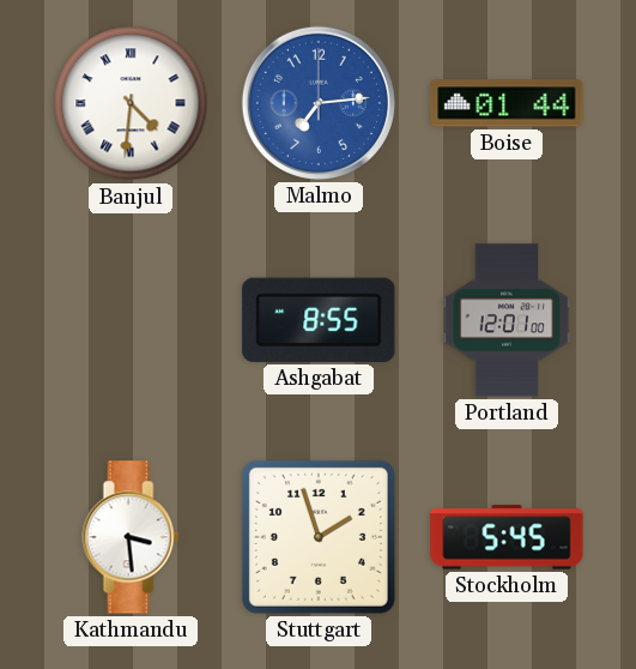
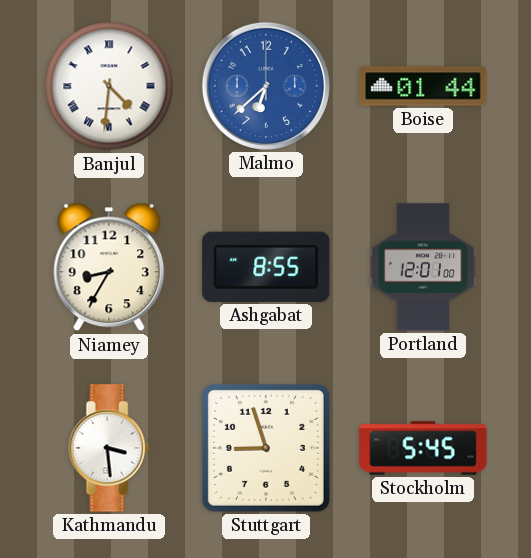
Malmo: 7:14 -> 6:38
Niamey: none -> 8:35
Stuttgart: 1:57 -> 8:57
